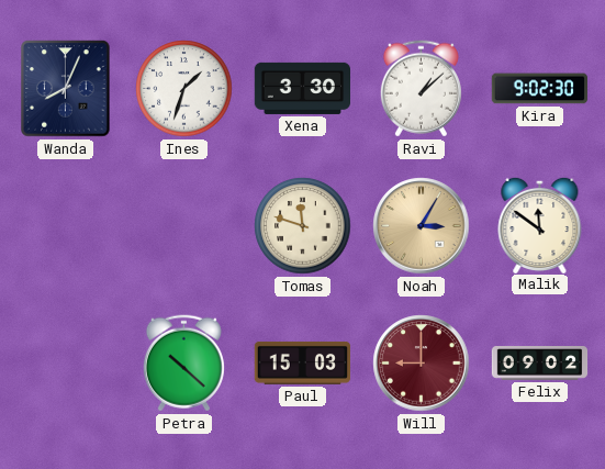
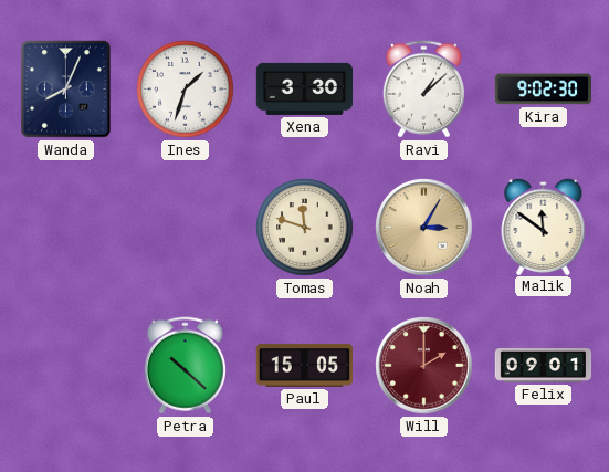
Paul: 15:03 -> 15:05
Will: 9:00 -> 2:00
Felix: 09:02 -> 09:01
